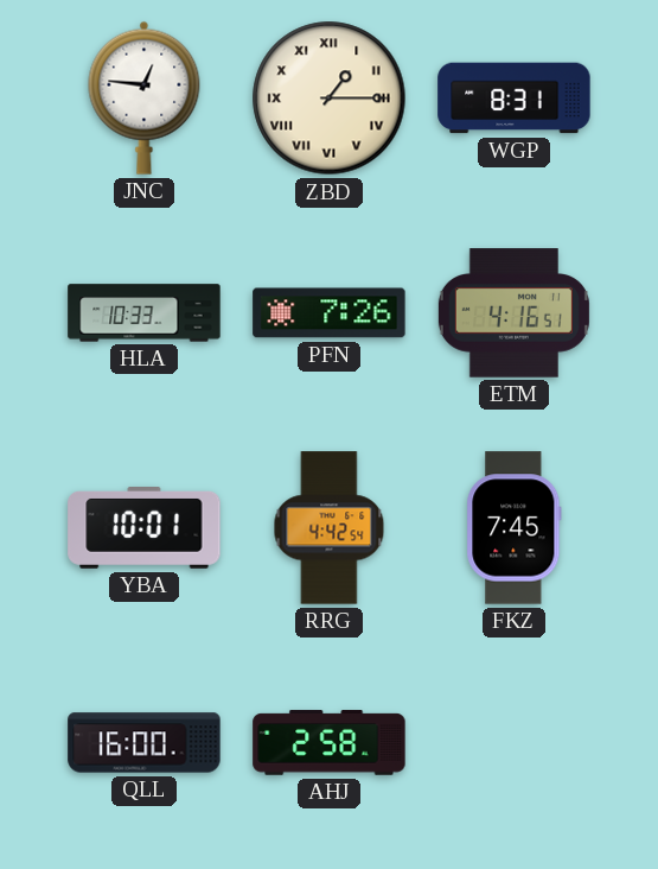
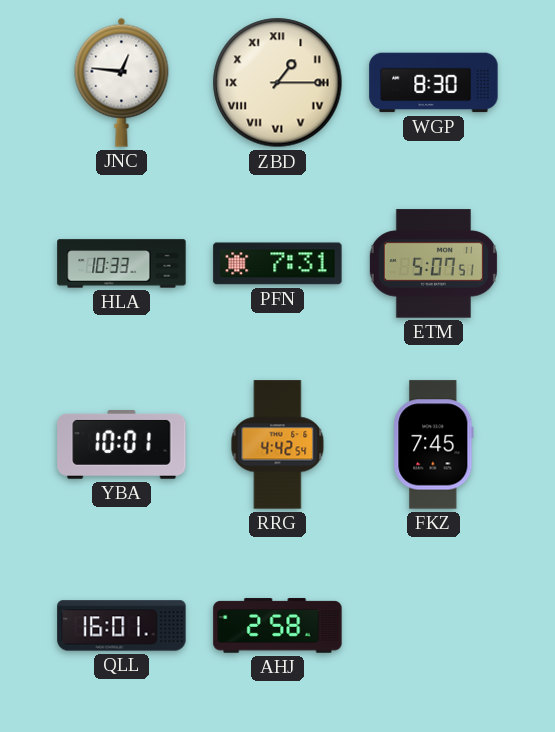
WGP: 8:31 -> 8:30
PFN: 7:26 -> 7:31
ETM: 4:16 -> 5:07
QLL: 16:00 -> 16:01
